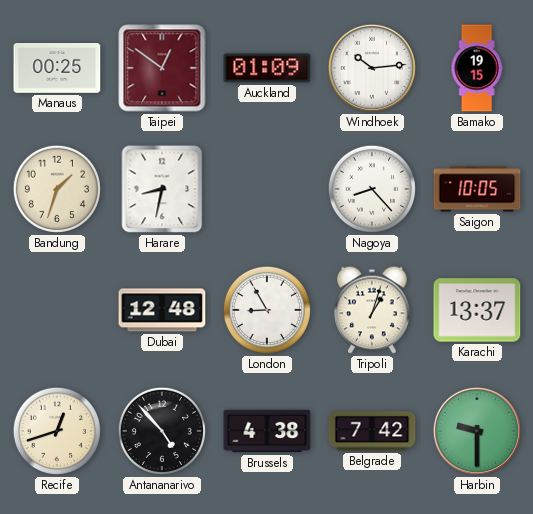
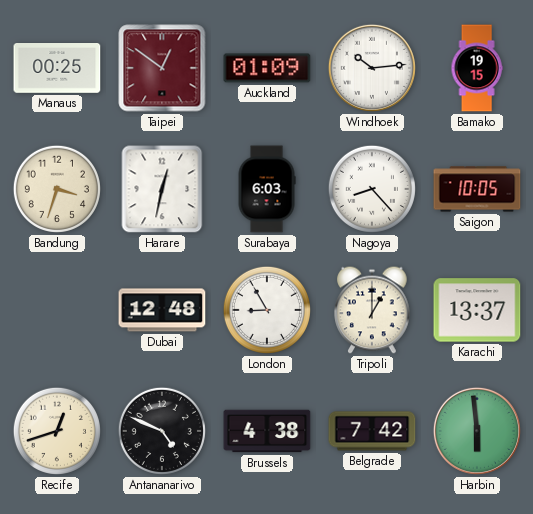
Bandung: 1:33 -> 3:33
Harare: 8:32 -> 12:32
Surabaya: none -> 6:03
Tripoli: 1:03 -> 1:00
Antananarivo: 4:53 -> 4:49
Harbin: 9:30 -> 5:59
